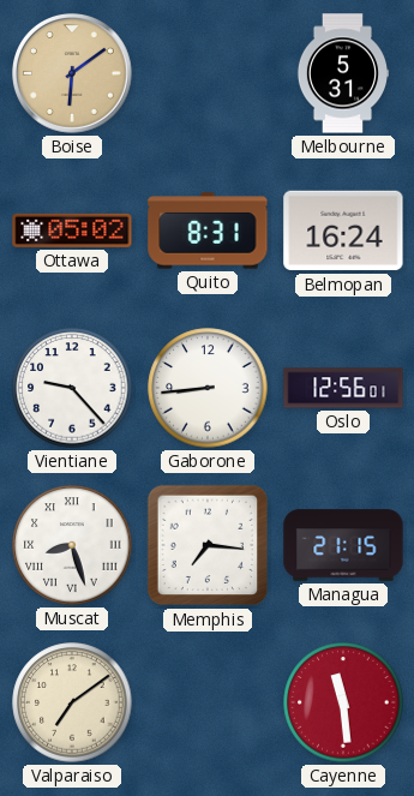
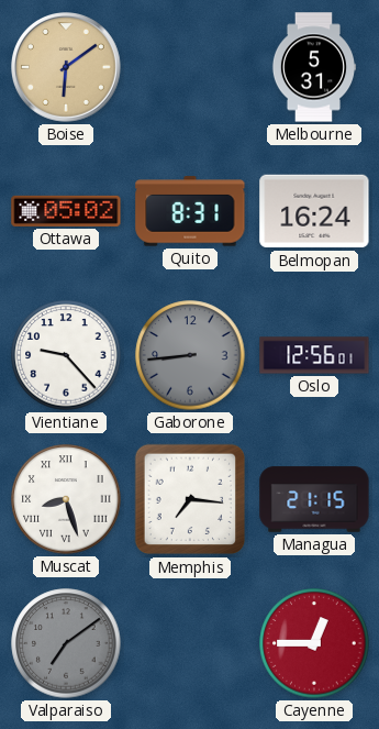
Gaborone dial: white -> grey
Valparaiso dial: cream -> grey
Cayenne: 11:29 -> 12:45
